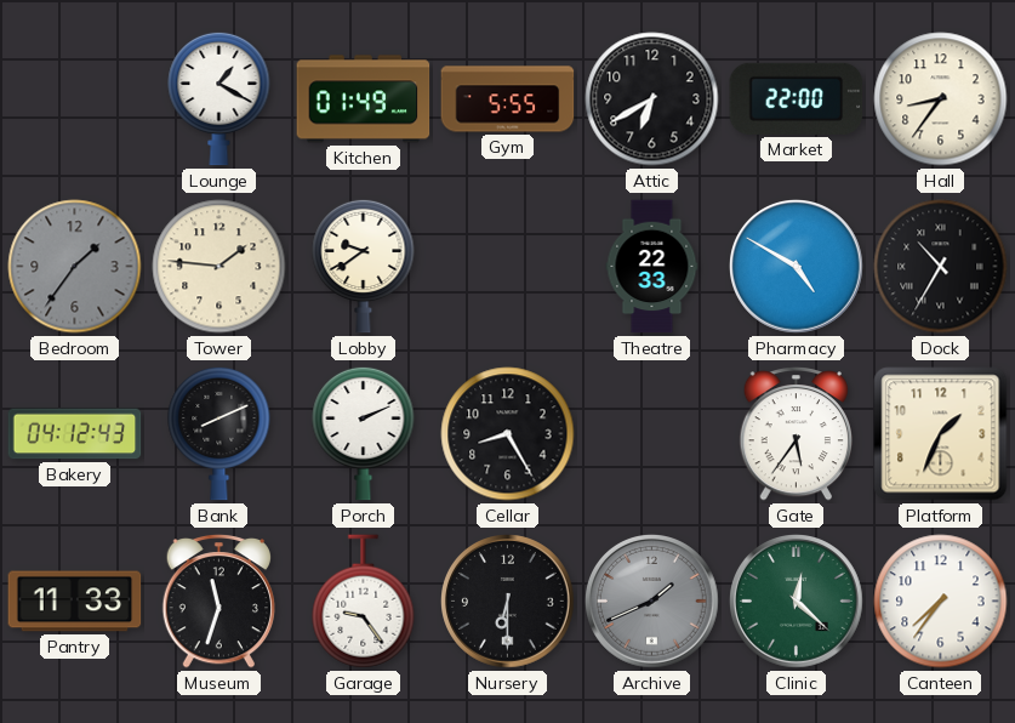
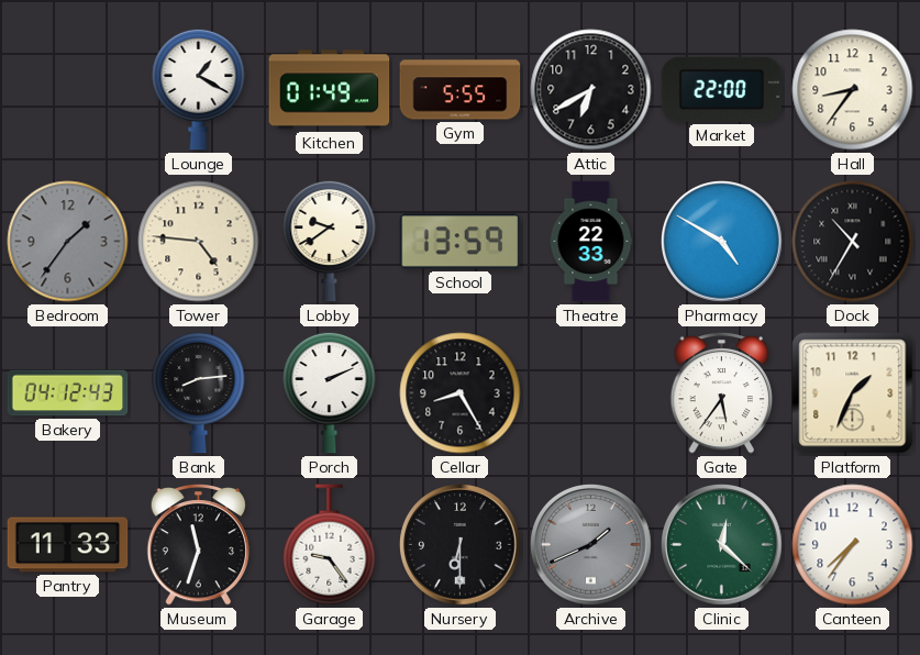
Tower: 1:46 -> 4:46
School: none -> 13:59
Bank: 8:11 -> 8:14
